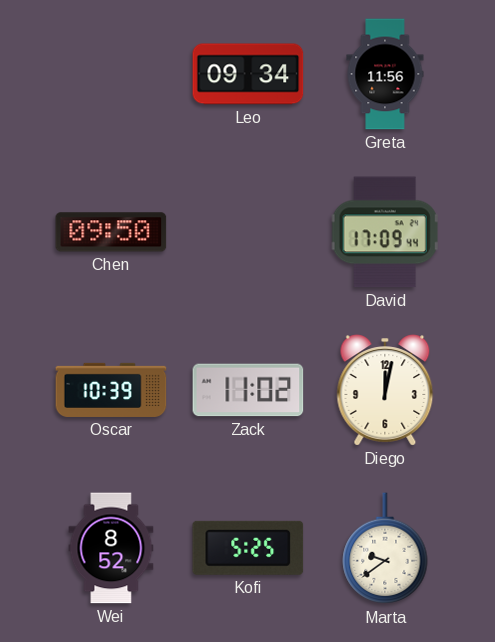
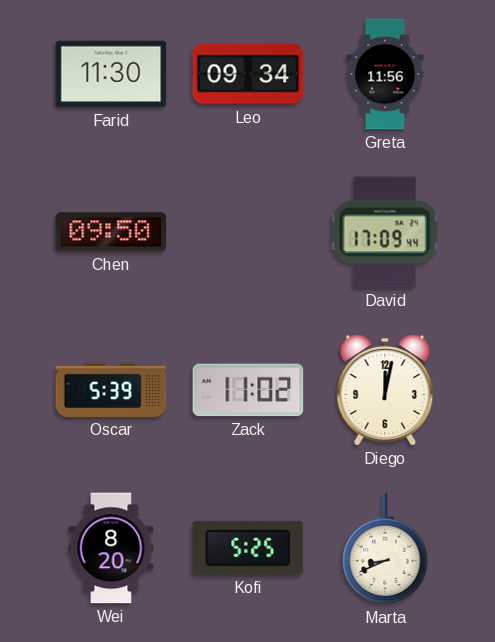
Farid: none -> 11:30
Oscar: 10:39 -> 5:39
Wei: 8:52 -> 8:20
Marta: 9:39 -> 8:41
